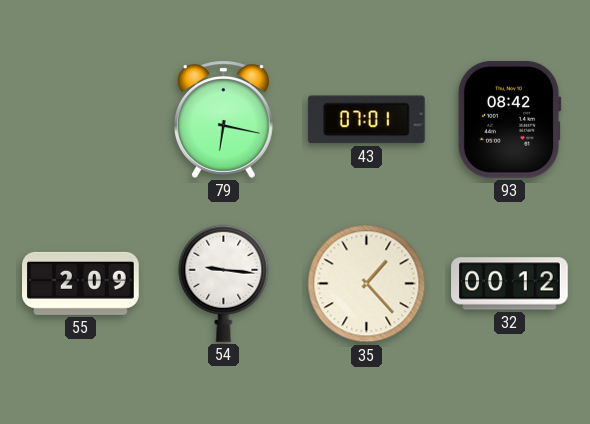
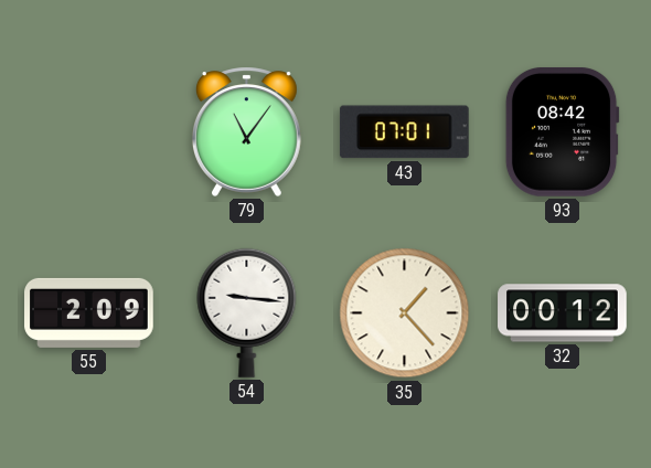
79: 6:17 -> 11:06
